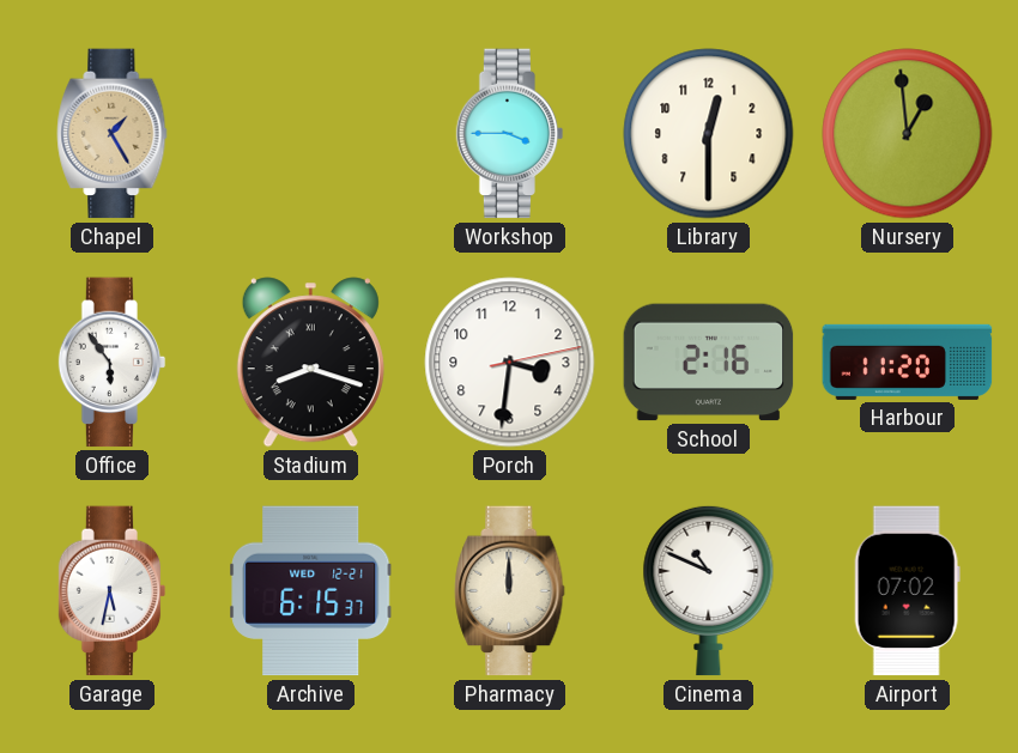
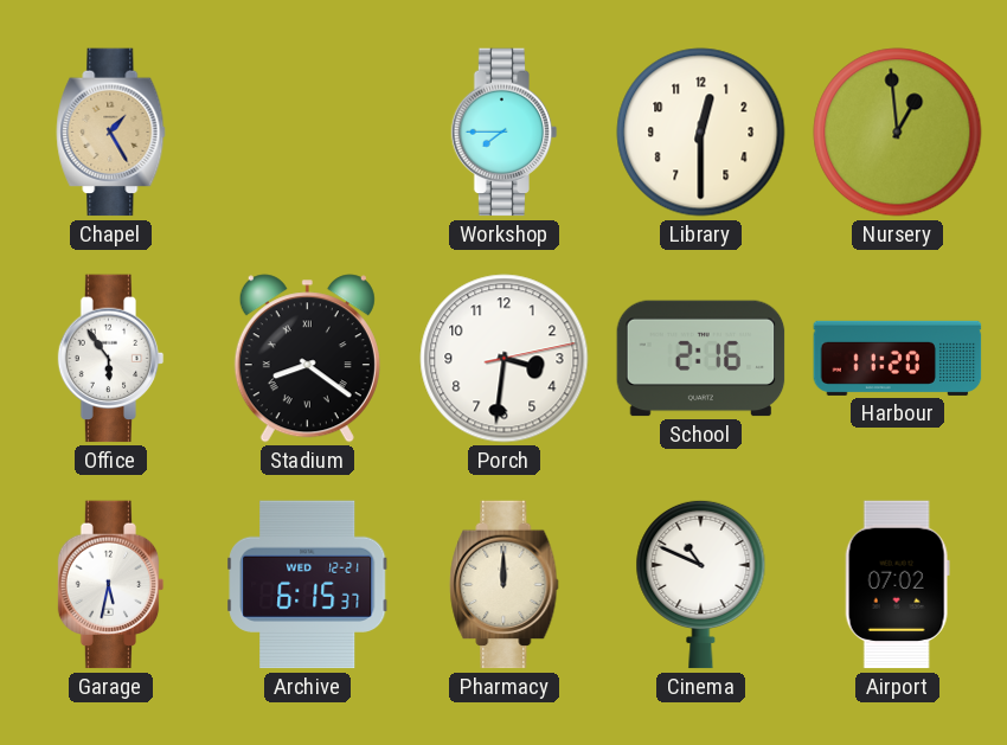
Workshop: 3:45 -> 7:45
Stadium: 8:18 -> 8:21
